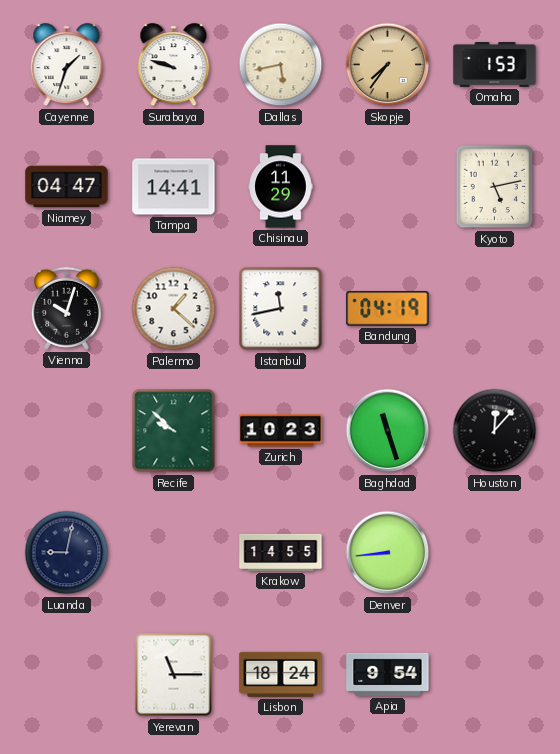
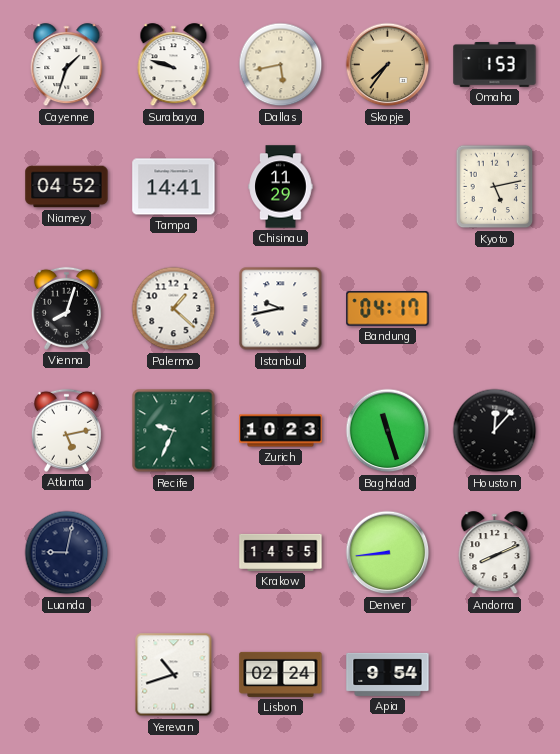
Niamey: 04:47 -> 04:52
Vienna: 10:03 -> 8:03
Istanbul: 11:43 -> 9:43
Bandung: 04:19 -> 04:17
Atlanta: none -> 5:13
Recife: 9:52 -> 9:34
Andorra: none -> 8:11
Yerevan: 11:15 -> 10:42
Lisbon: 18:24 -> 02:24
